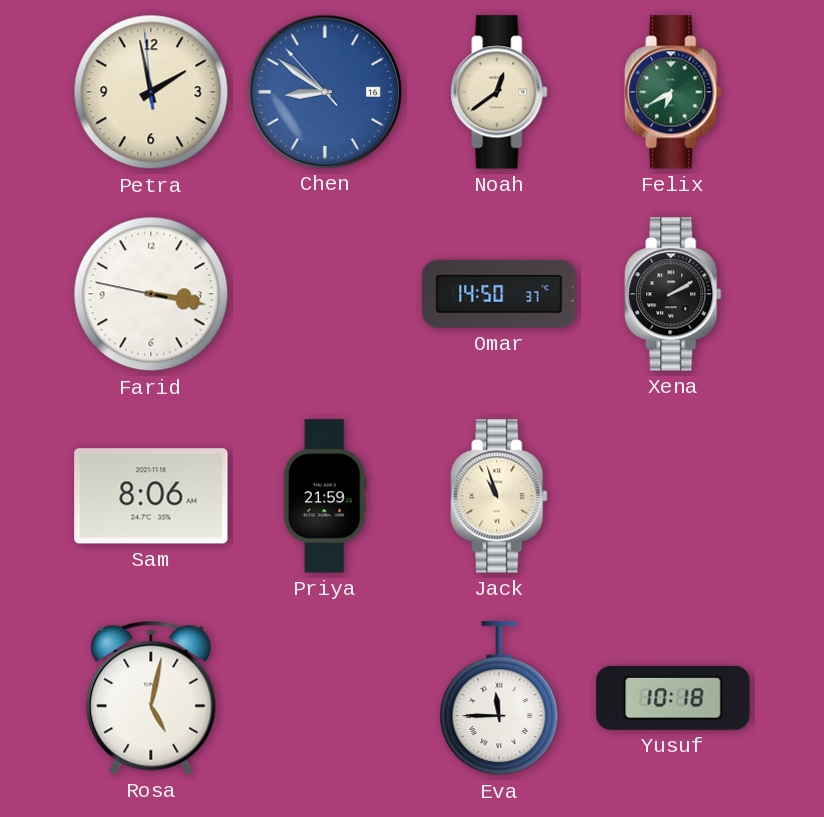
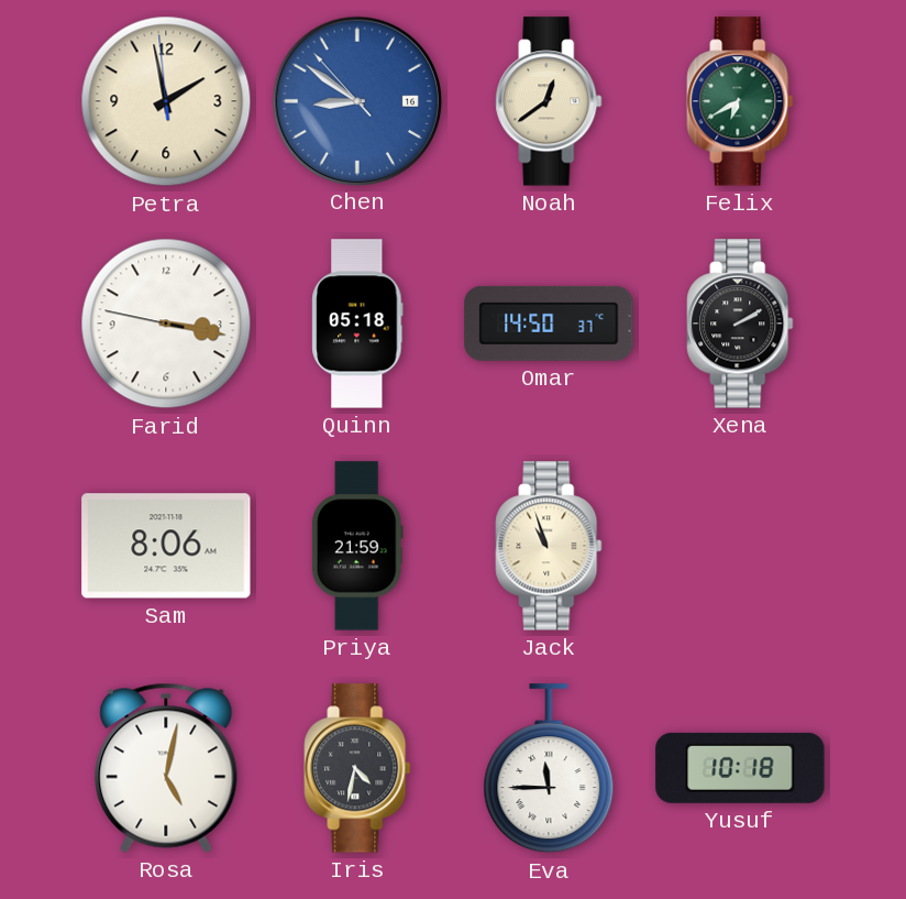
Quinn: none -> 05:18
Iris: none -> 4:32
